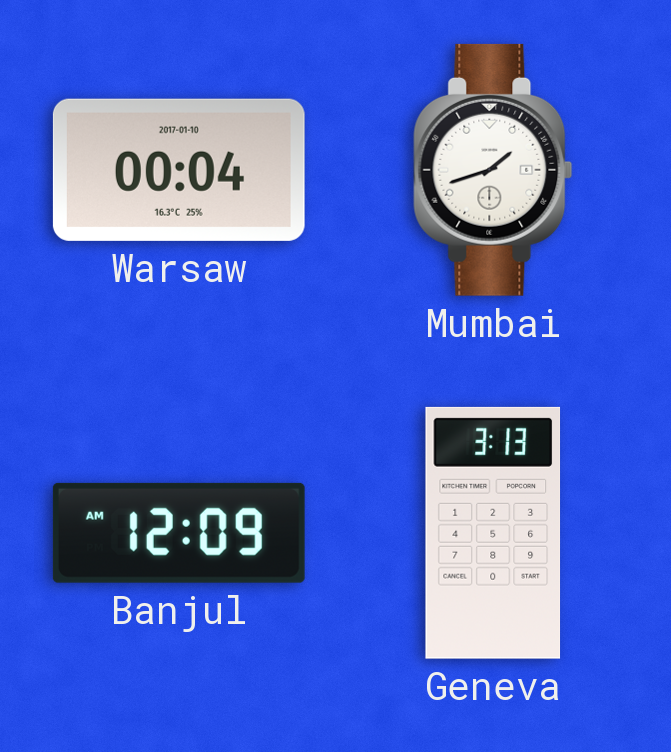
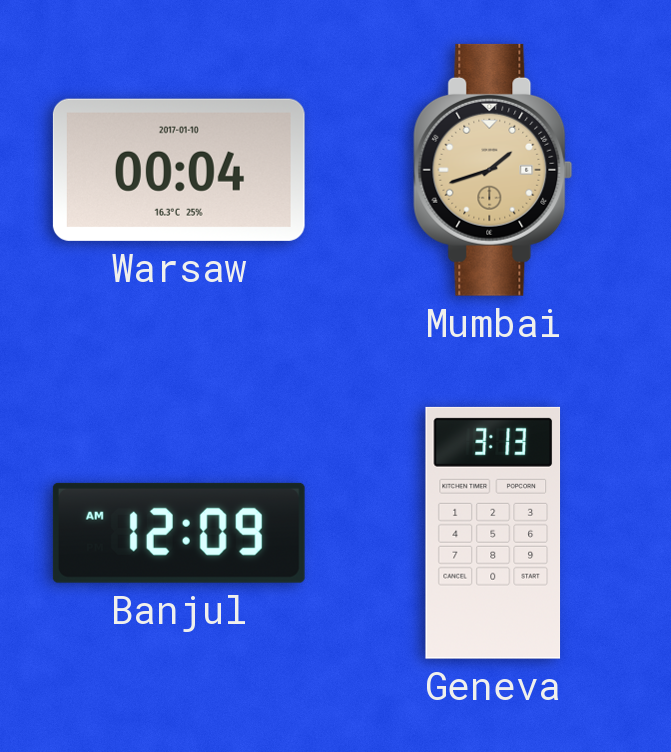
Mumbai dial: white -> champagne
